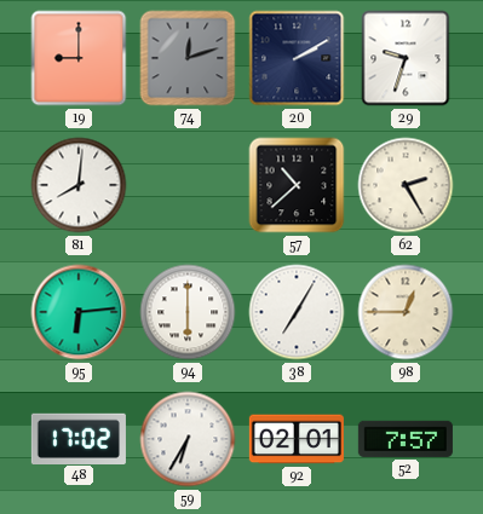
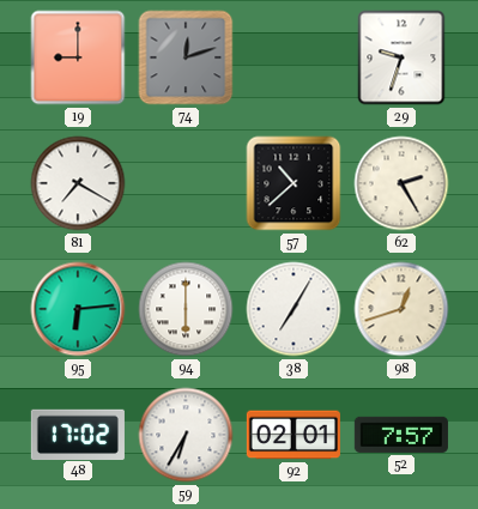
20: 2:10 -> none
81: 8:01 -> 7:20
98: 12:45 -> 12:42
